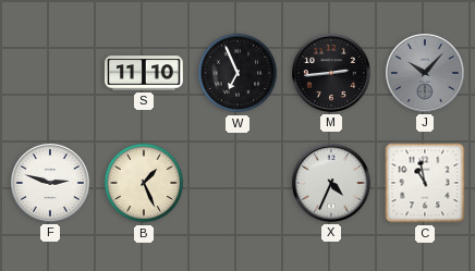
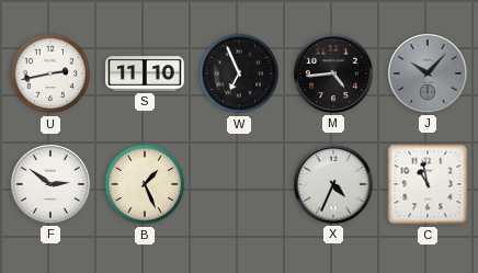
U: none -> 2:43
M: 2:44 -> 4:44
F: 2:48 -> 2:51
